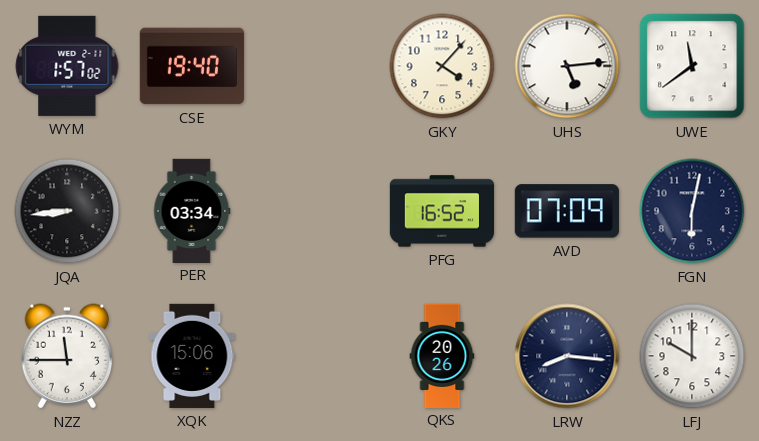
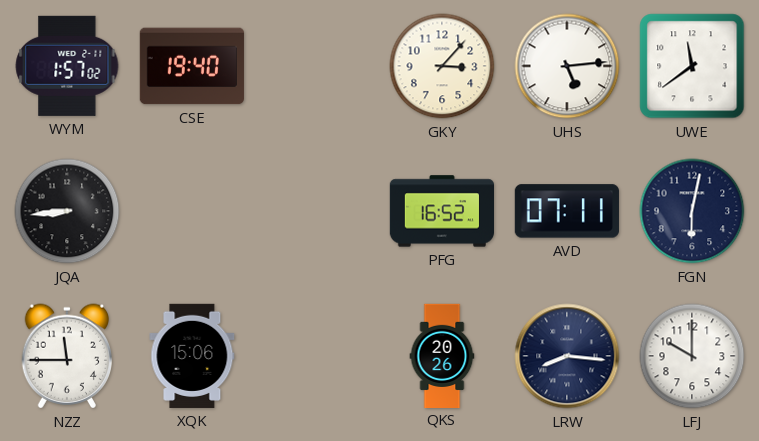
GKY: 4:07 -> 3:07
PER: 03:34 -> none
AVD: 07:09 -> 07:11
